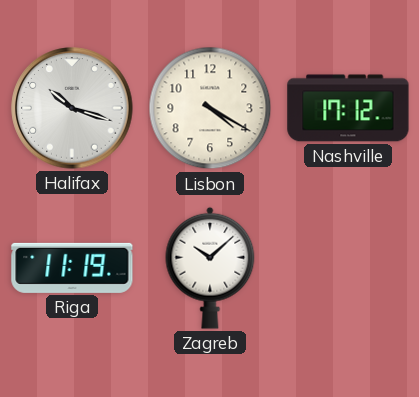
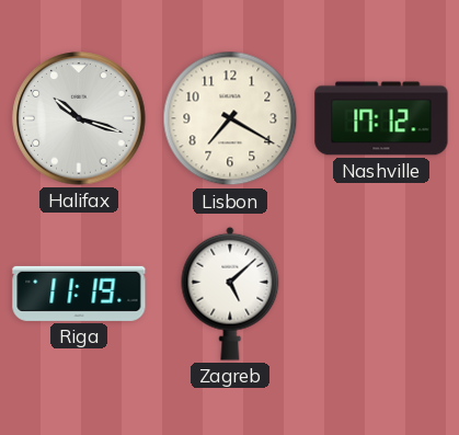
Lisbon: 4:20 -> 7:20
Zagreb: 10:08 -> 5:08
